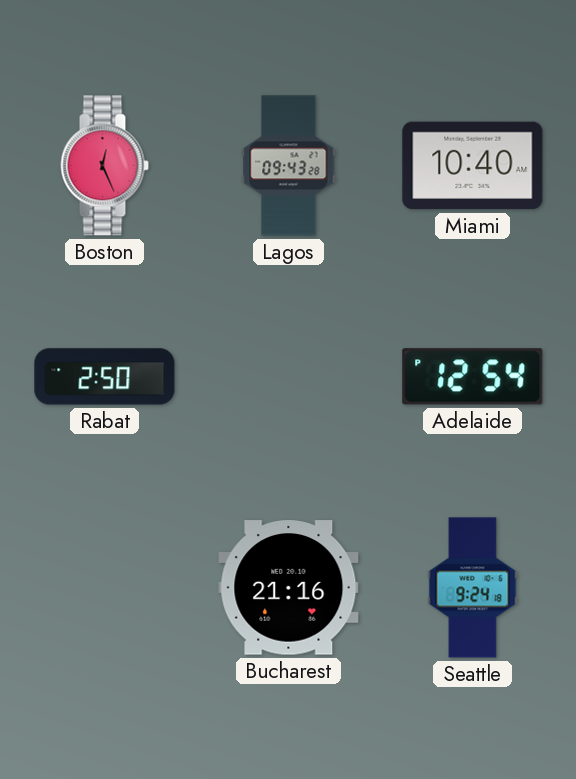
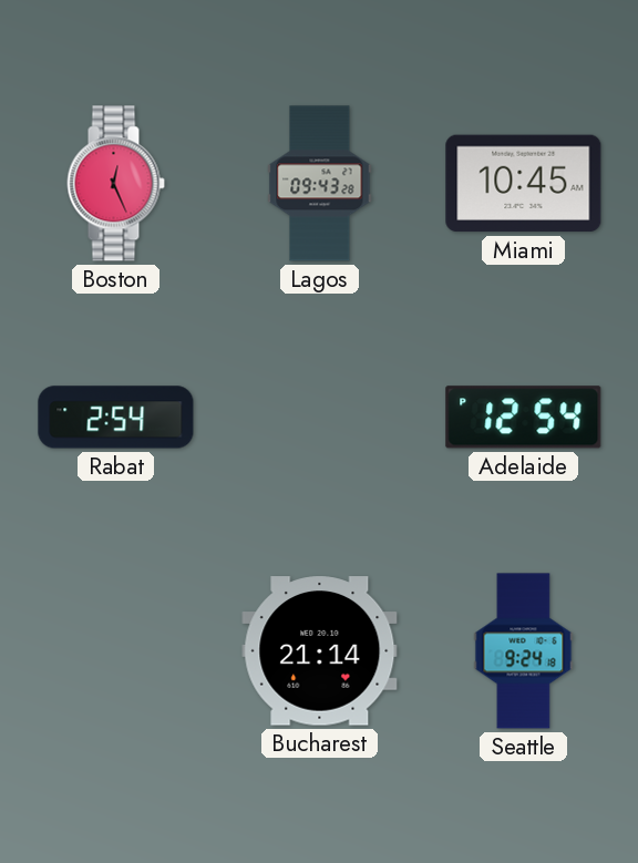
Miami: 10:40 -> 10:45
Rabat: 2:50 -> 2:54
Bucharest: 21:16 -> 21:14
